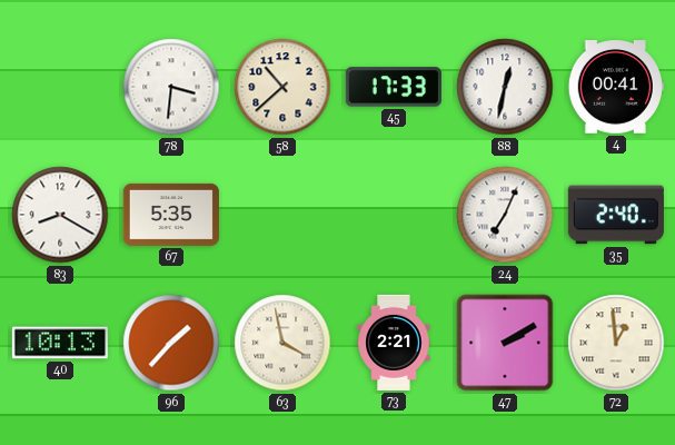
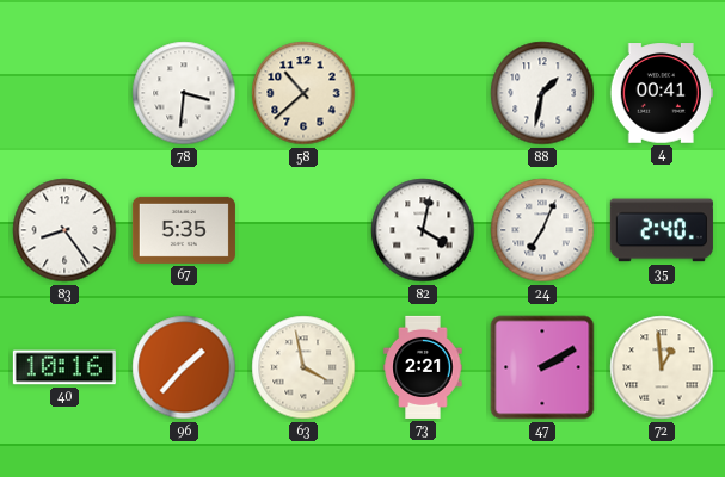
45: 17:33 -> none
88: 12:32 -> 1:32
83: 8:20 -> 8:24
82: none -> 4:02
40: 10:13 -> 10:16
